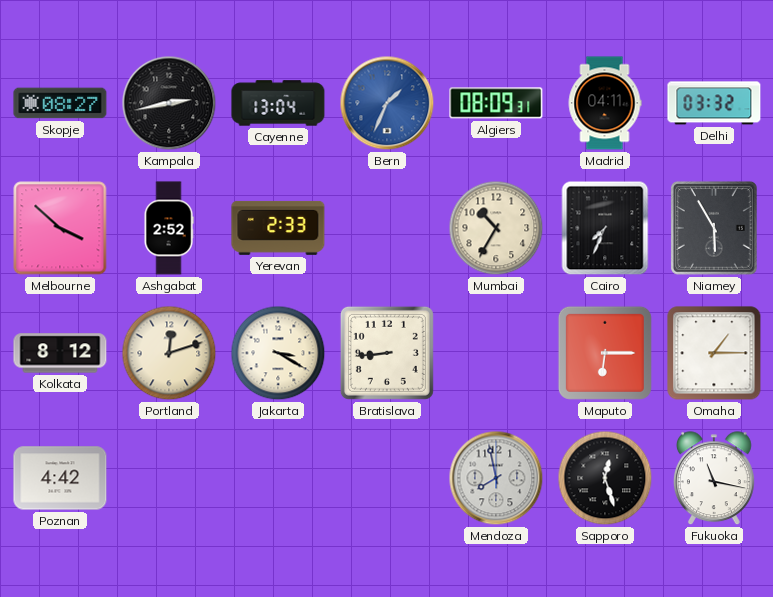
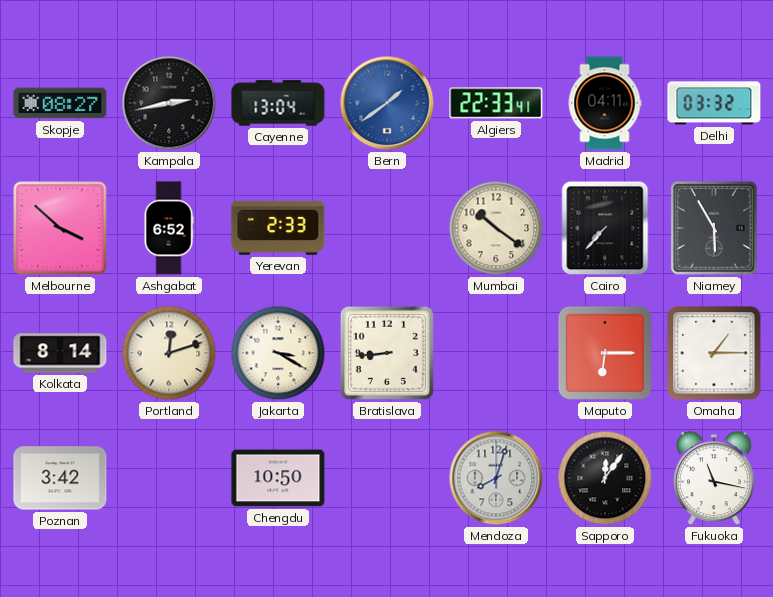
Bern: 1:34 -> 1:39
Algiers: 08:09 -> 22:33
Ashgabat: 2:52 -> 6:52
Mumbai: 10:35 -> 10:21
Cairo: 7:34 -> 7:37
Kolkata: 8:12 -> 8:14
Poznan: 4:42 -> 3:42
Chengdu: none -> 10:50
Mendoza: 7:58 -> 8:03
Sapporo: 12:27 -> 12:06
